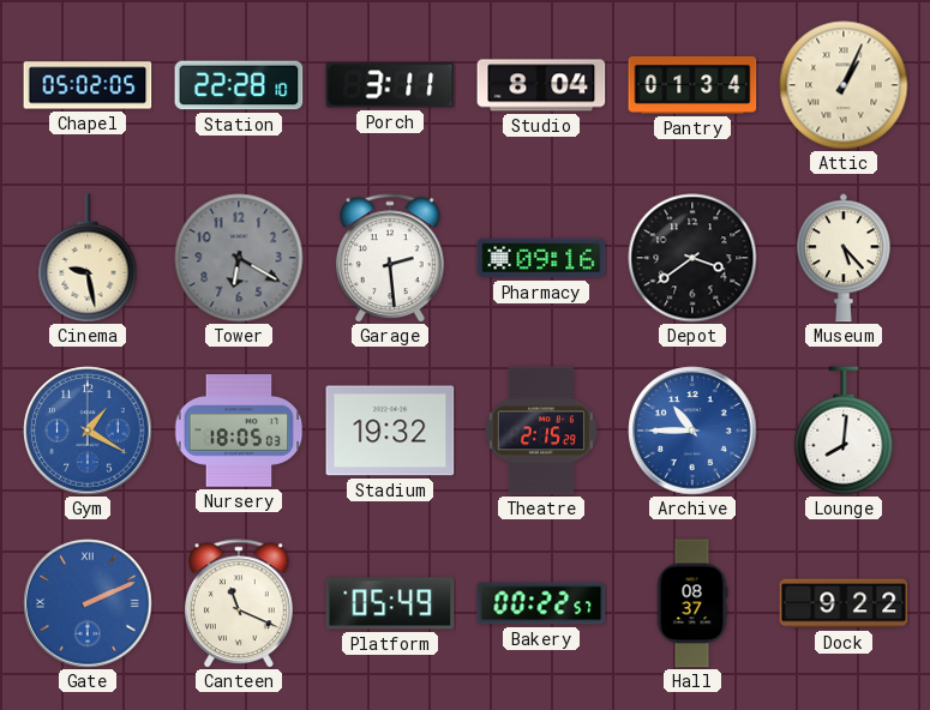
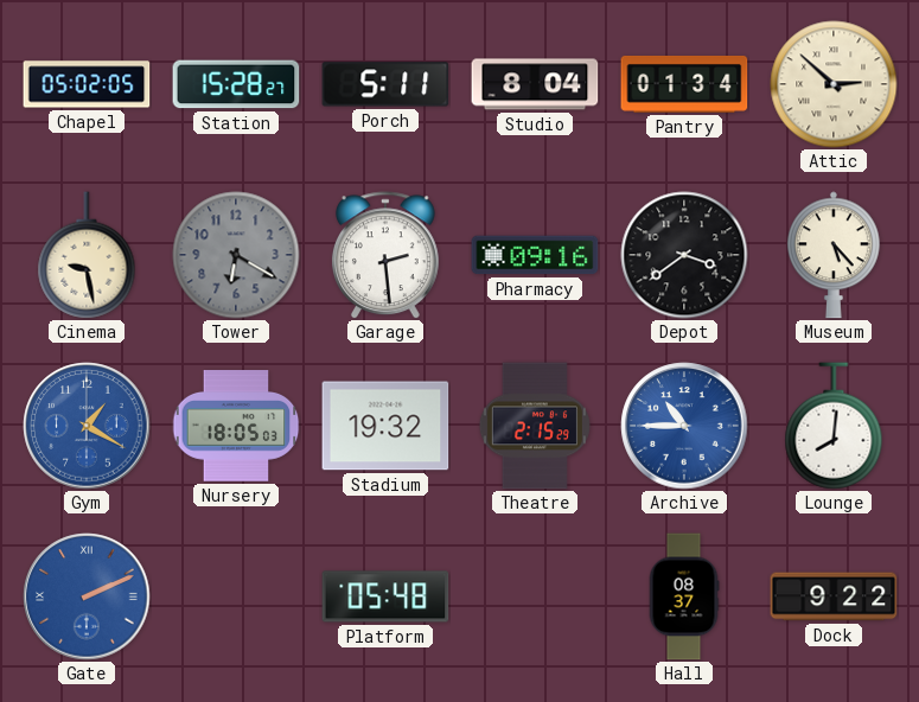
Station: 22:28 -> 15:28
Porch: 3:11 -> 5:11
Attic: 1:04 -> 2:52
Canteen: 11:19 -> none
Platform: 05:49 -> 05:48
Bakery: 00:22 -> none
